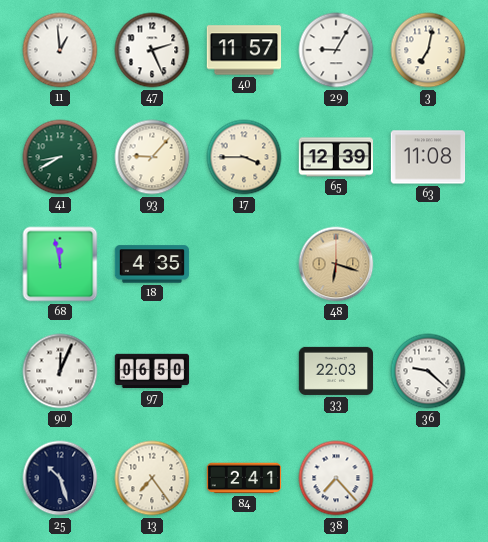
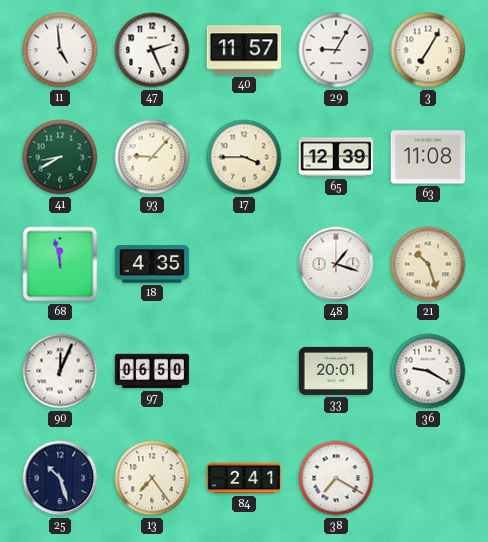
11: 12:59 -> 4:59
3: 7:02 -> 7:05
48: 6:18 -> 1:18
48 dial: champagne -> white
21: none -> 10:27
33: 22:03 -> 20:01
36: 9:22 -> 9:20
38: 7:23 -> 7:20
